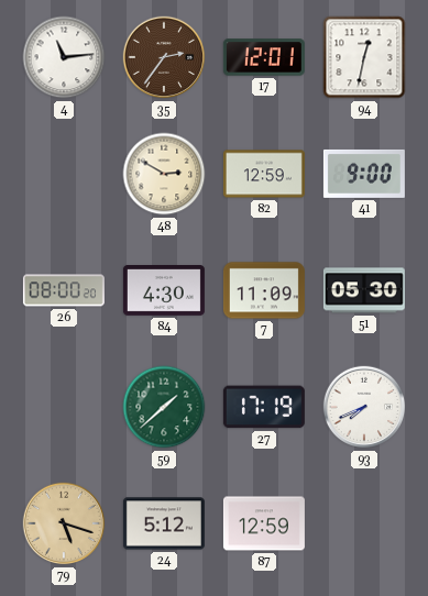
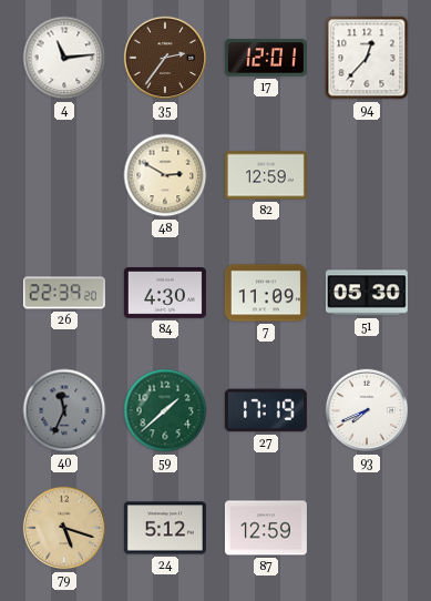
94: 12:32 -> 12:37
41: 9:00 -> none
26: 08:00 -> 22:39
40: none -> 11:34
